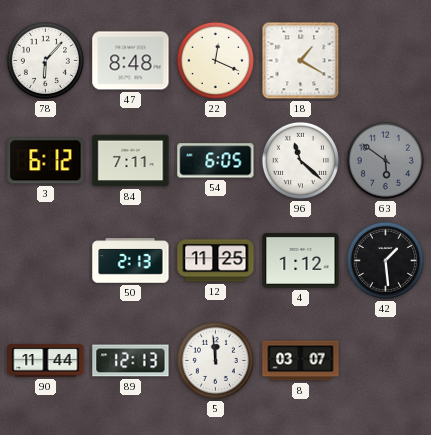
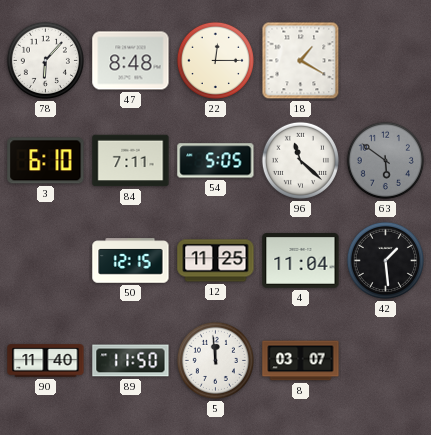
22: 12:19 -> 12:15
3: 6:12 -> 6:10
54: 6:05 -> 5:05
50: 2:13 -> 12:15
4: 1:12 -> 11:04
90: 11:44 -> 11:40
89: 12:13 -> 11:50
